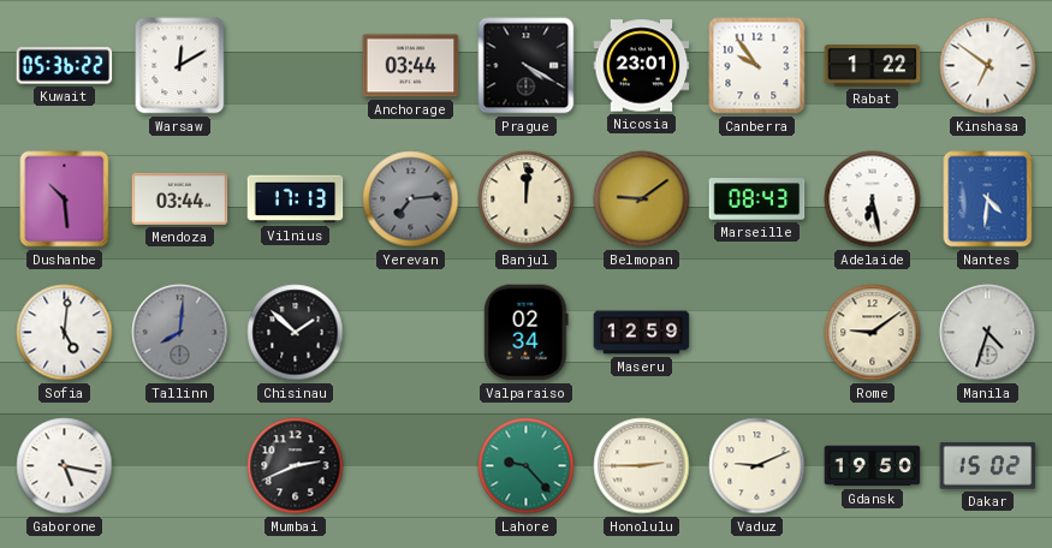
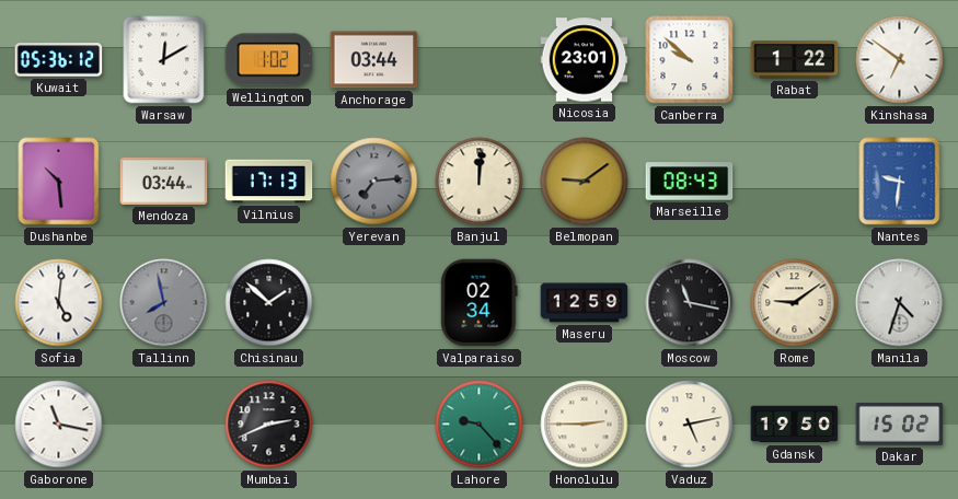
Kuwait: 05:36:22 -> 05:36:12
Wellington: none -> 1:02
Prague: 4:20 -> none
Canberra: 9:54 -> 9:52
Adelaide: 6:28 -> none
Nantes: 4:31 -> 9:31
Tallinn: 8:01 -> 7:58
Moscow: none -> 11:17
Gaborone: 5:17 -> 11:17
Vaduz: 9:11 -> 5:13
